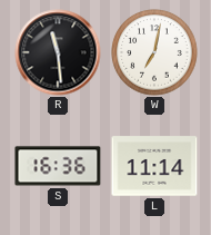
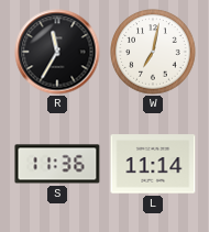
R: 11:29 -> 11:35
S: 16:36 -> 11:36
